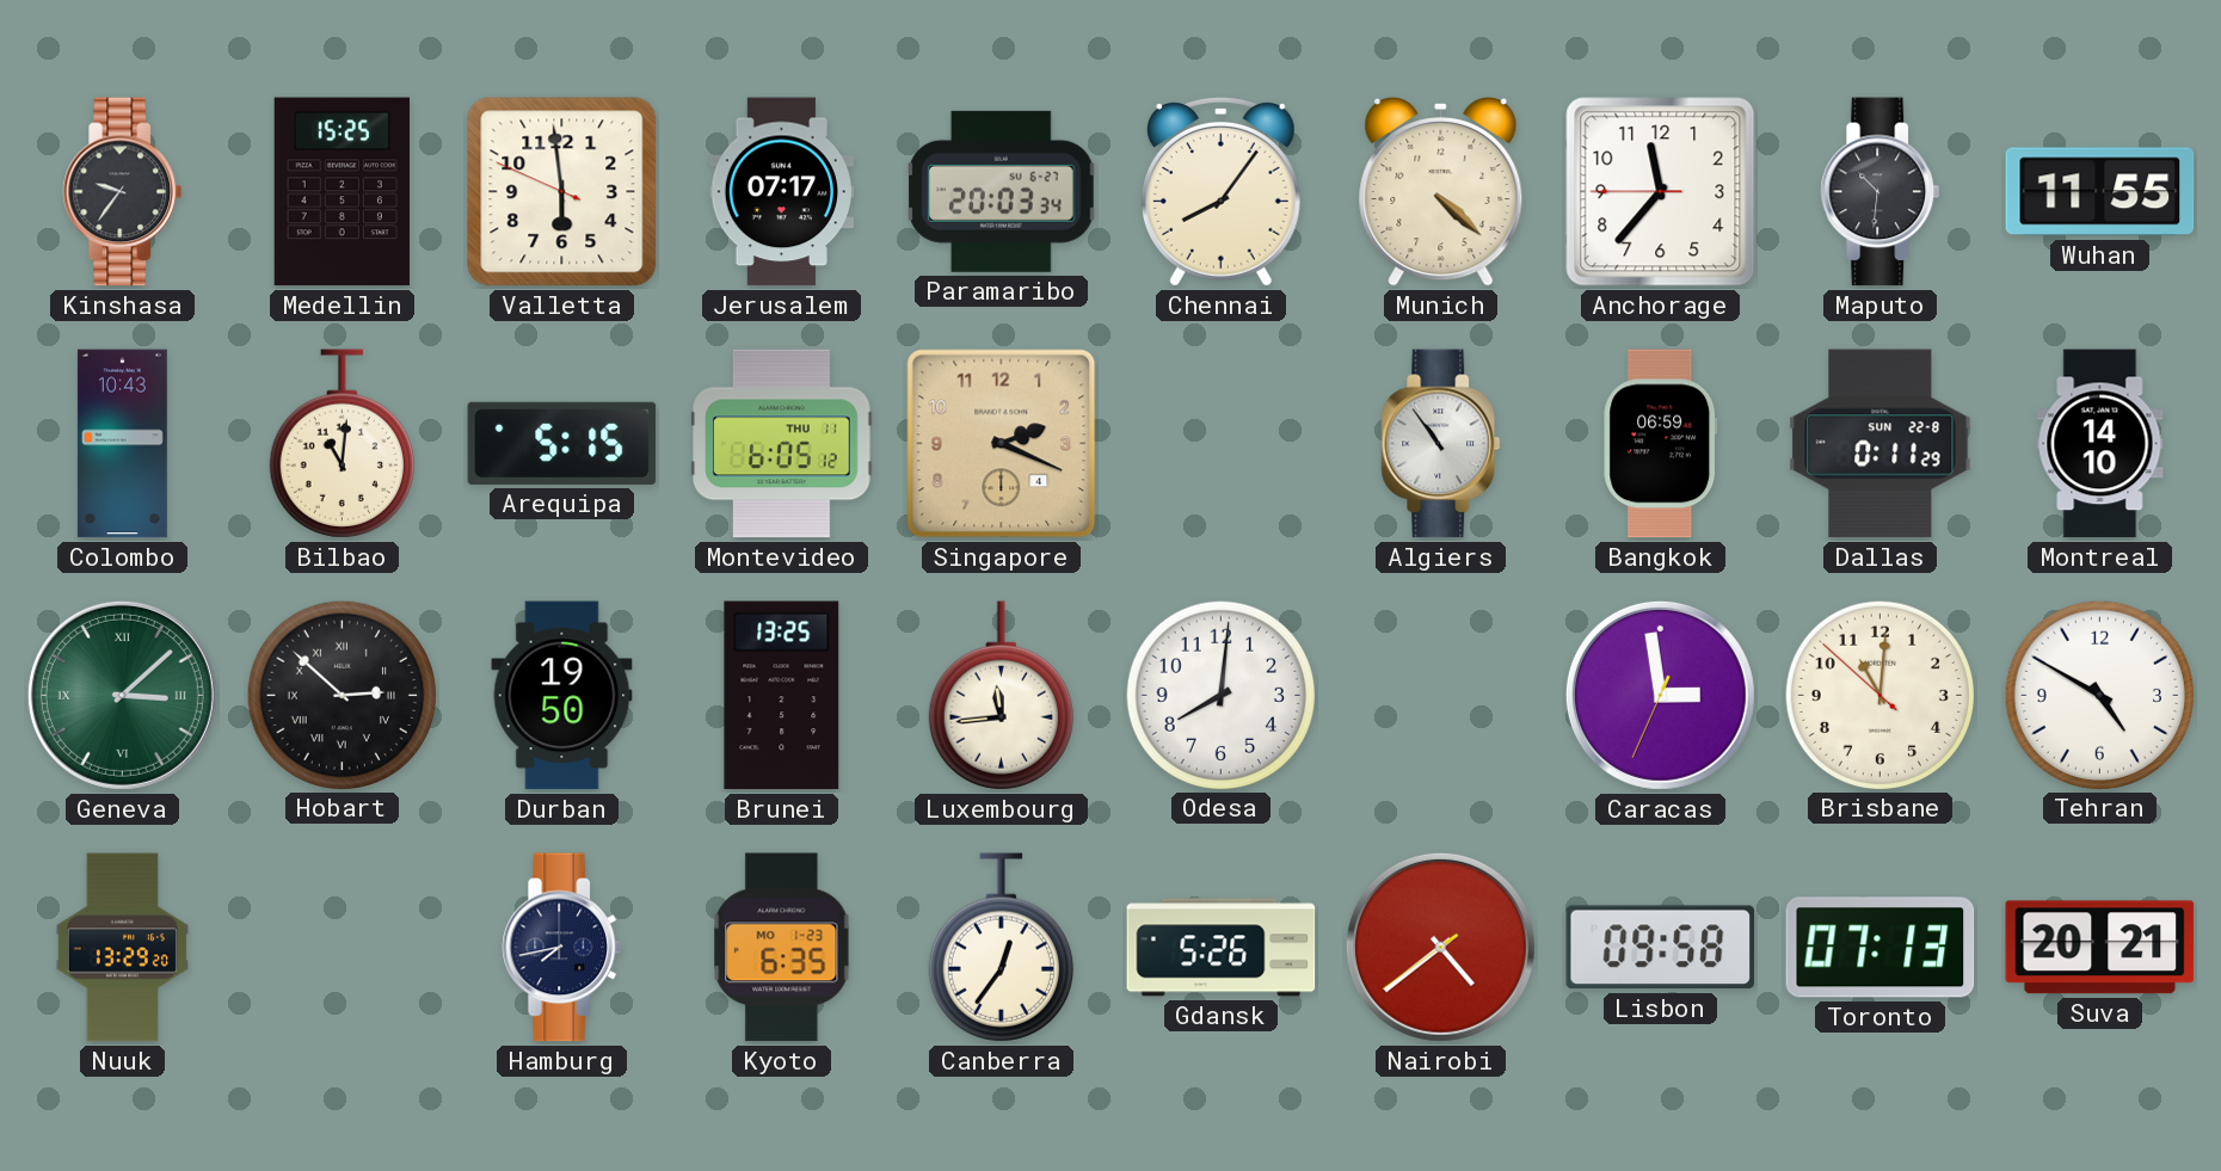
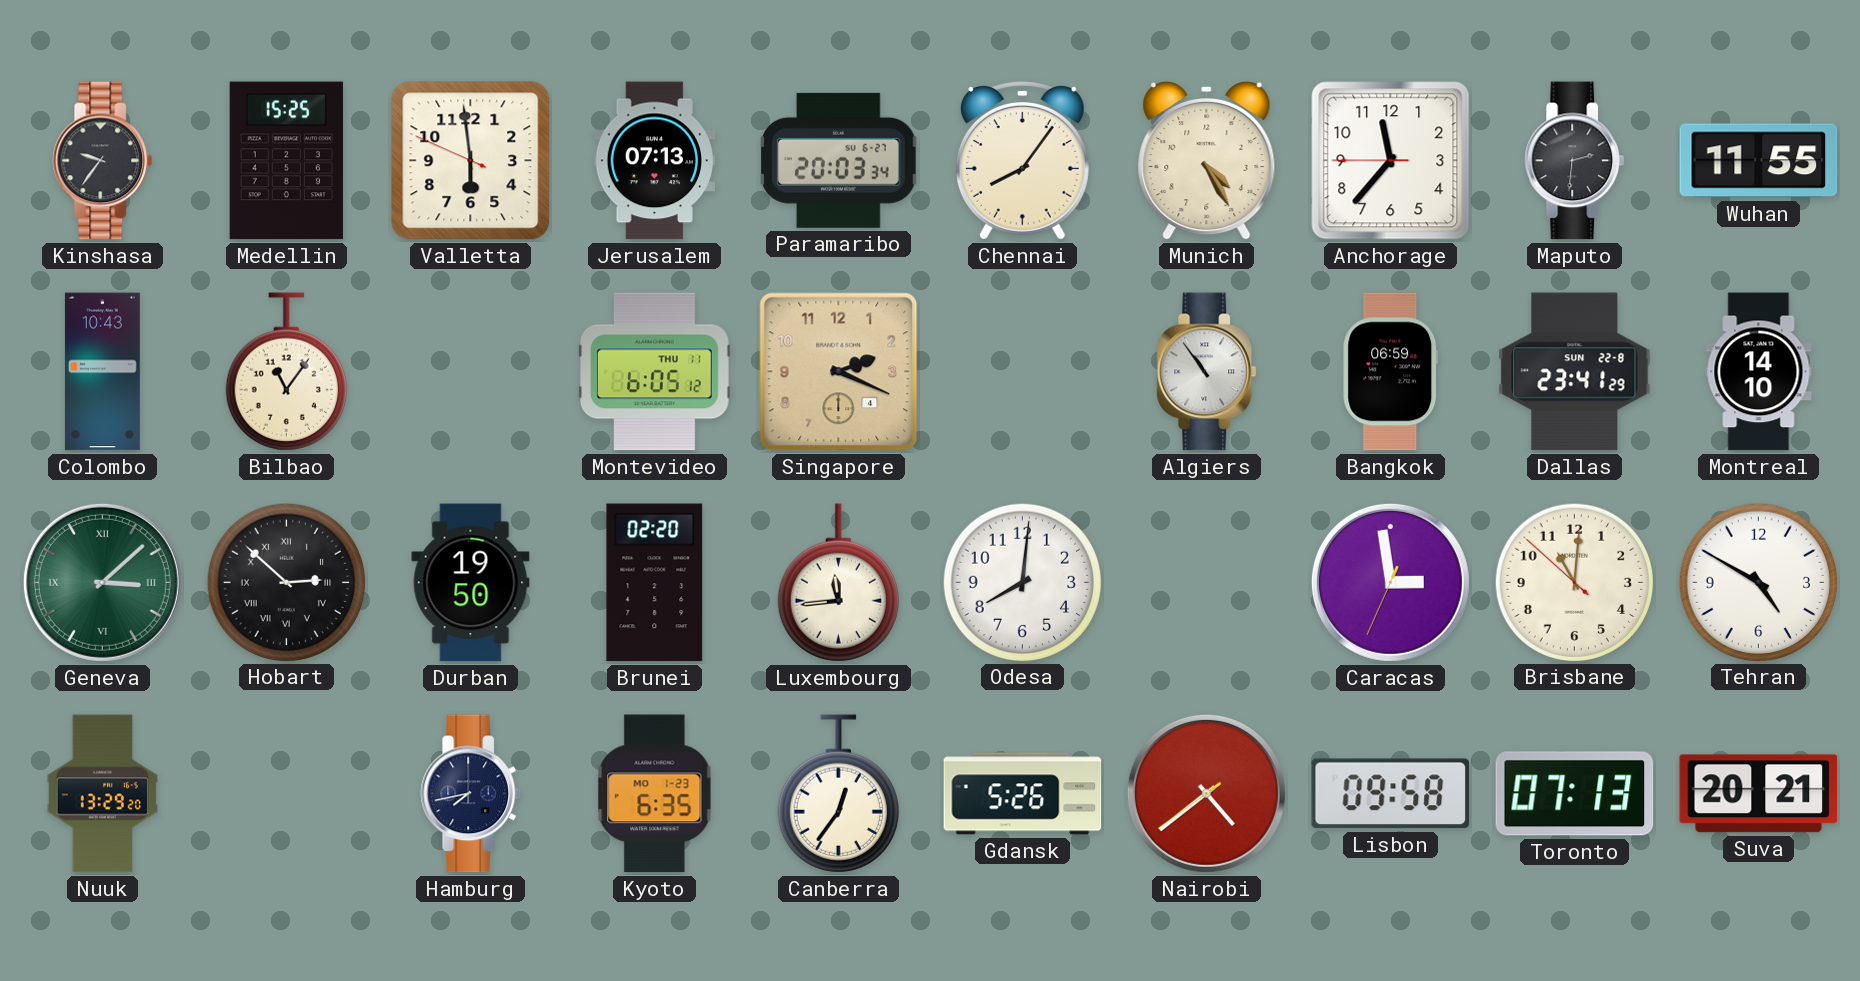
Jerusalem: 07:17 -> 07:13
Munich: 4:22 -> 4:25
Maputo: 10:31 -> 2:31
Bilbao: 11:01 -> 11:06
Arequipa: 5:15 -> none
Dallas: 0:11 -> 23:41
Brunei: 13:25 -> 02:20
